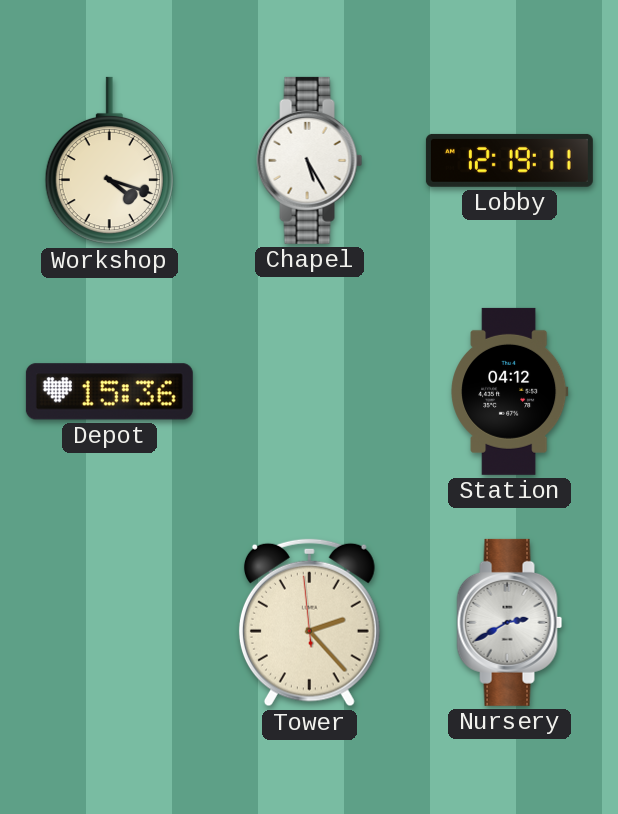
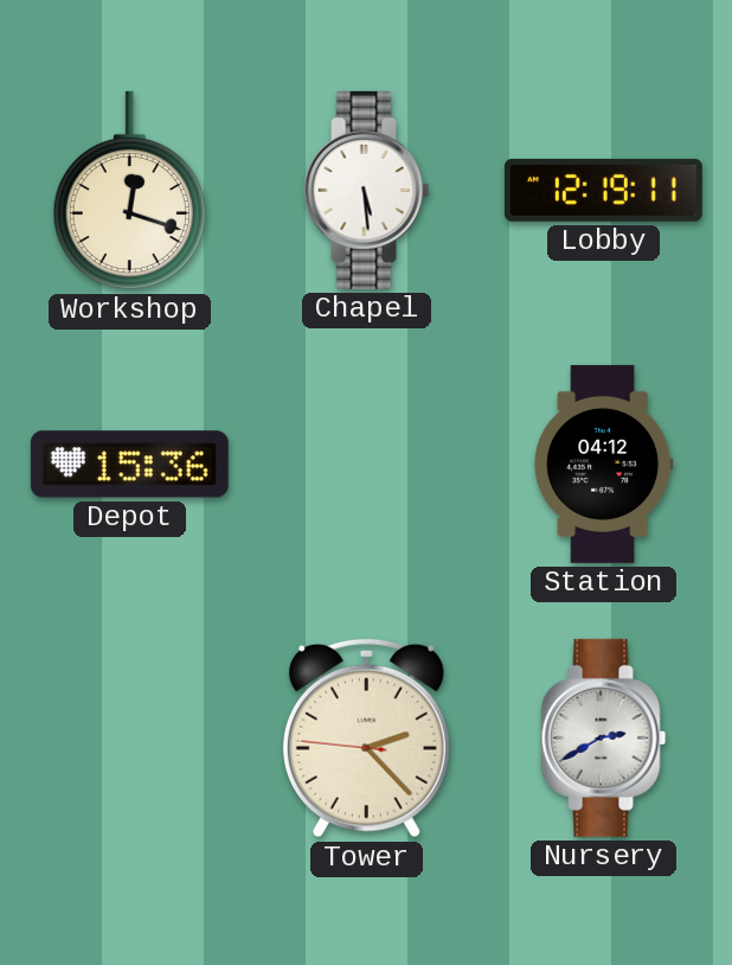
Workshop: 4:18 -> 12:18
Chapel: 5:25 -> 5:29
Tower: 2:22:59 -> 2:22:46
